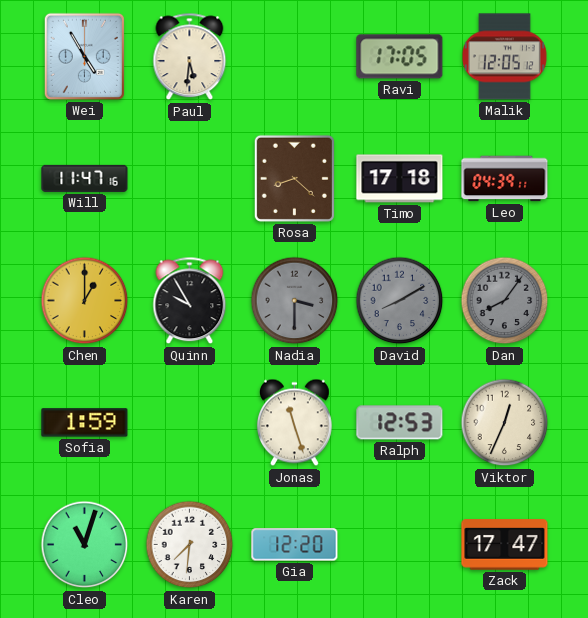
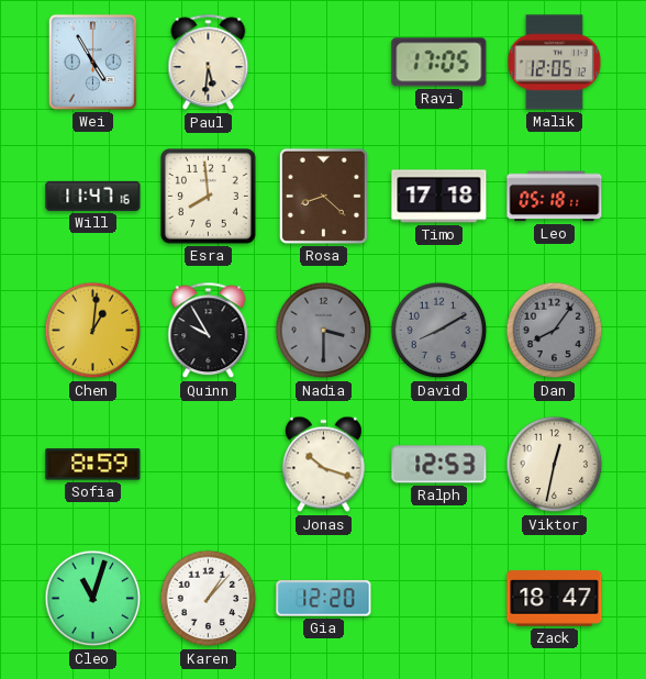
Esra: none -> 7:59
Leo: 04:39 -> 05:18
Chen: 1:00 -> 1:01
Sofia: 1:59 -> 8:59
Jonas: 11:27 -> 10:18
Viktor: 12:34 -> 12:32
Karen: 7:31 -> 1:07
Zack: 17:47 -> 18:47
